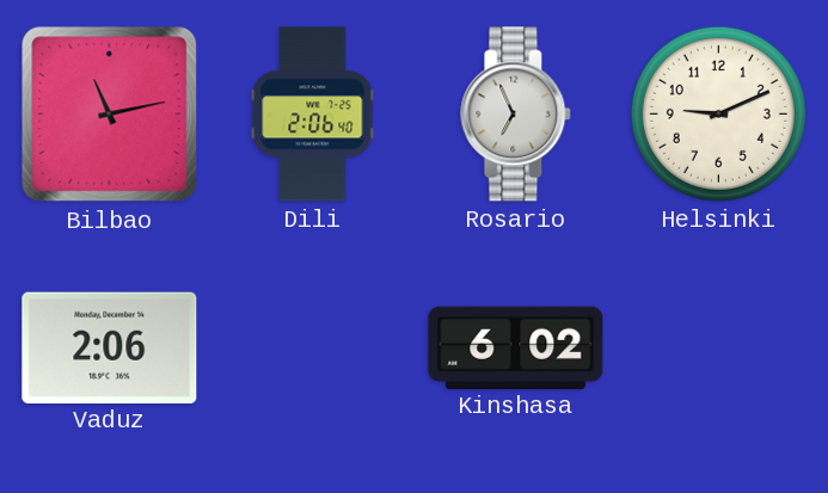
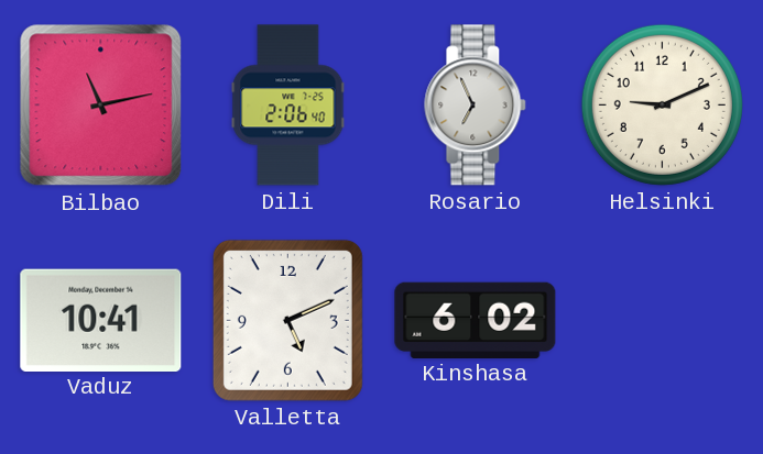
Vaduz: 2:06 -> 10:41
Valletta: none -> 5:11
